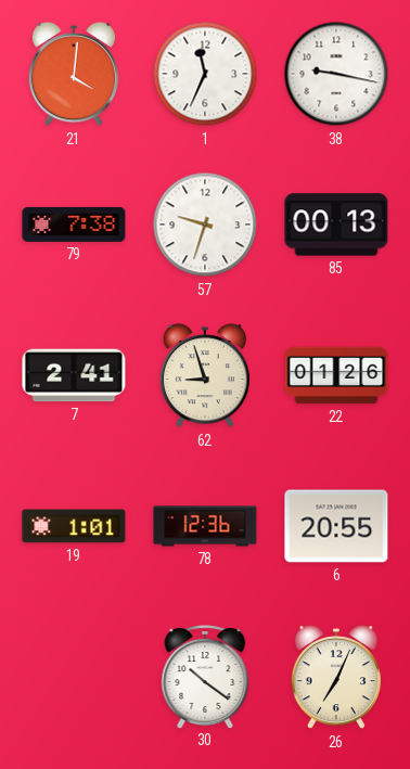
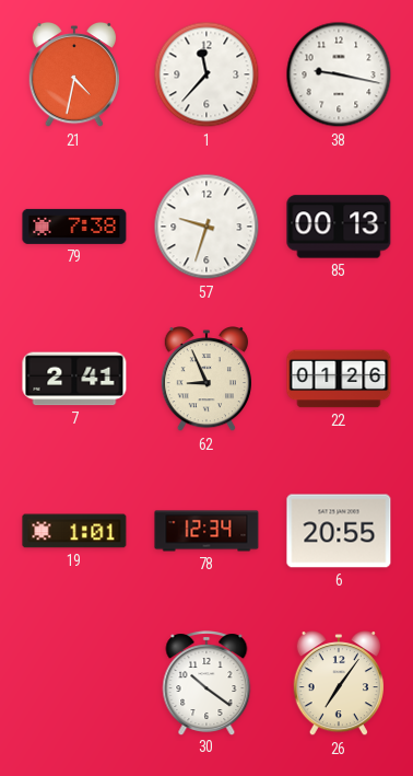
21: 4:01 -> 4:32
1: 11:34 -> 11:37
62: 8:57 -> 8:56
78: 12:36 -> 12:34
26: 7:04 -> 7:06
